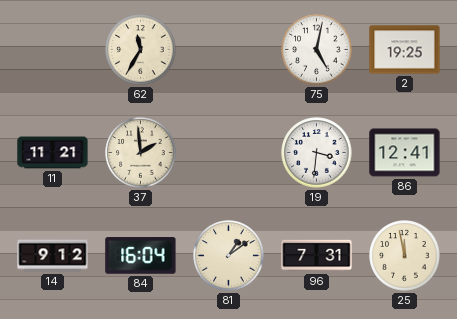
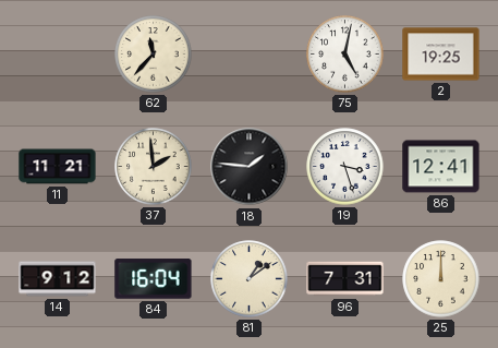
62: 11:35 -> 11:37
18: none -> 1:46
19: 3:31 -> 3:27
25: 11:58 -> 12:00
